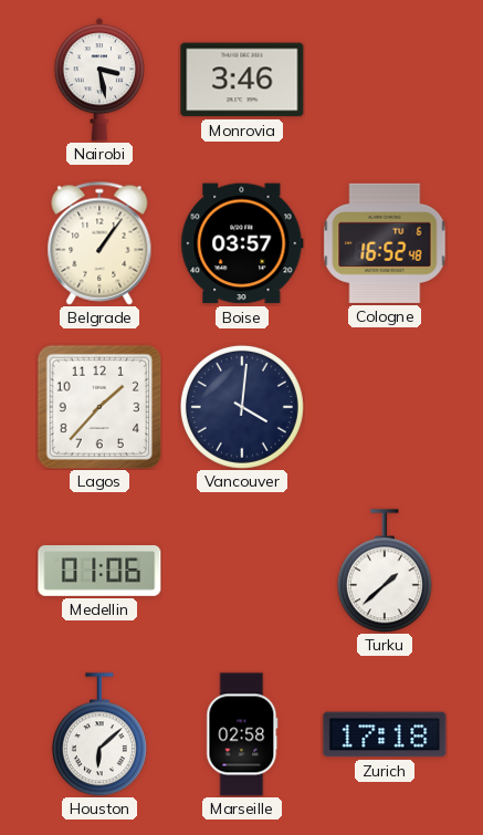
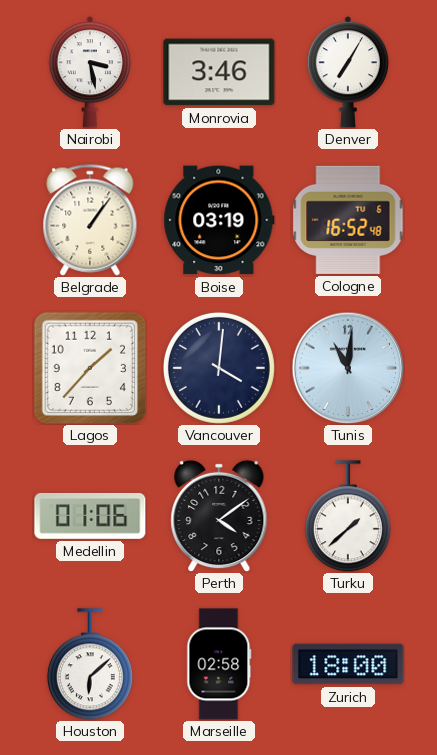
Denver: none -> 7:05
Boise: 03:57 -> 03:19
Tunis: none -> 11:01
Perth: none -> 4:09
Zurich: 17:18 -> 18:00
